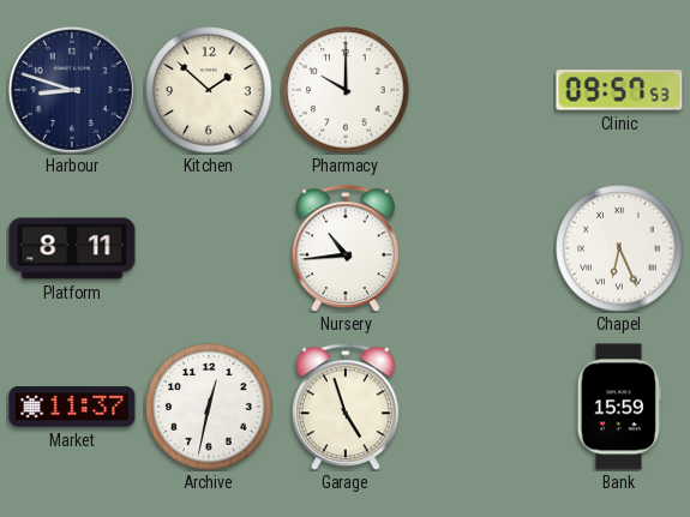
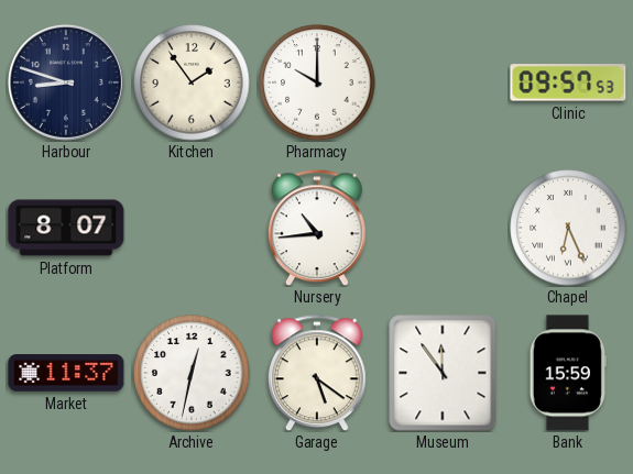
Kitchen: 1:52 -> 1:54
Platform: 8:11 -> 8:07
Garage: 4:57 -> 5:21
Museum: none -> 11:54
